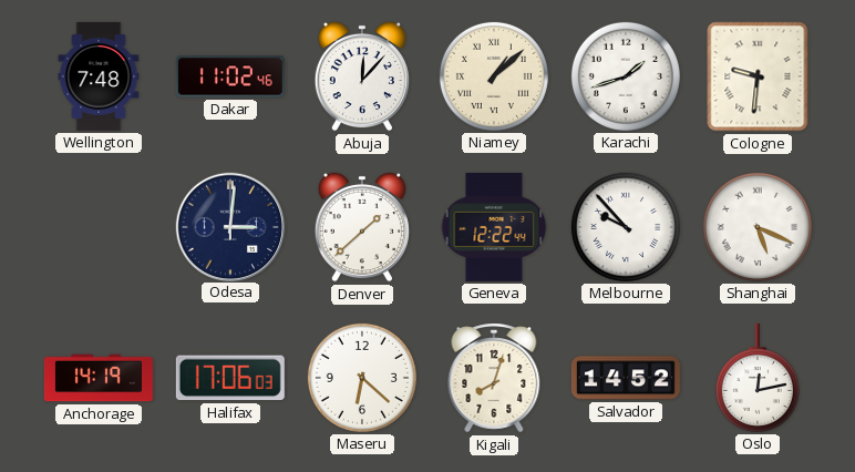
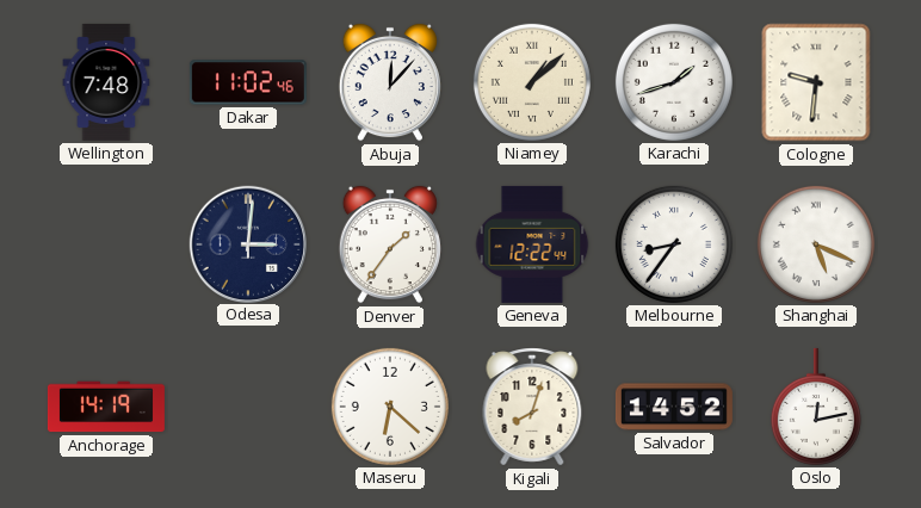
Denver: 1:38 -> 1:36
Melbourne: 9:53 -> 8:36
Halifax: 17:06 -> none
